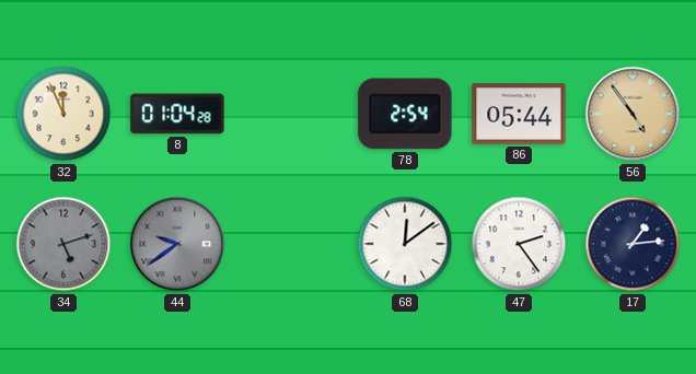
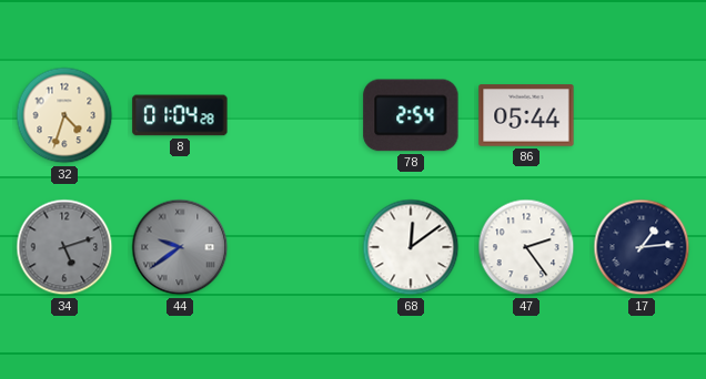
32: 11:56 -> 4:33
56: 4:54 -> none
